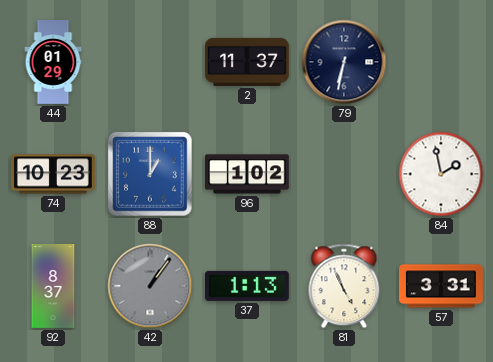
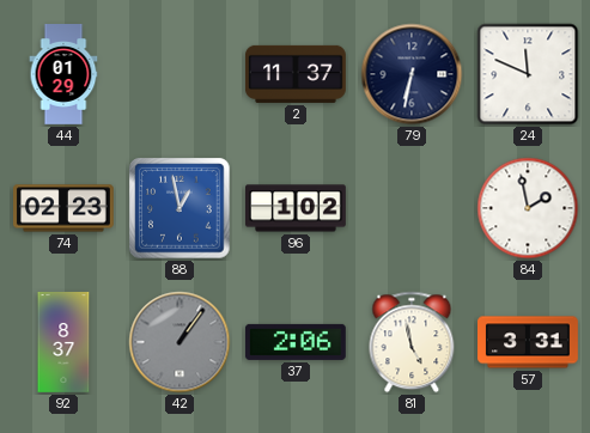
24: none -> 11:49
74: 10:23 -> 02:23
88: 1:00 -> 12:58
37: 1:13 -> 2:06
81: 4:56 -> 4:58
